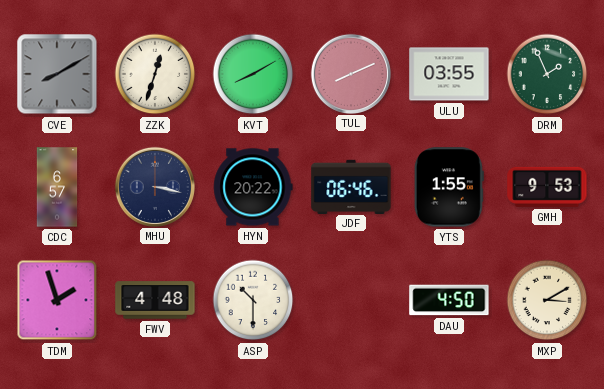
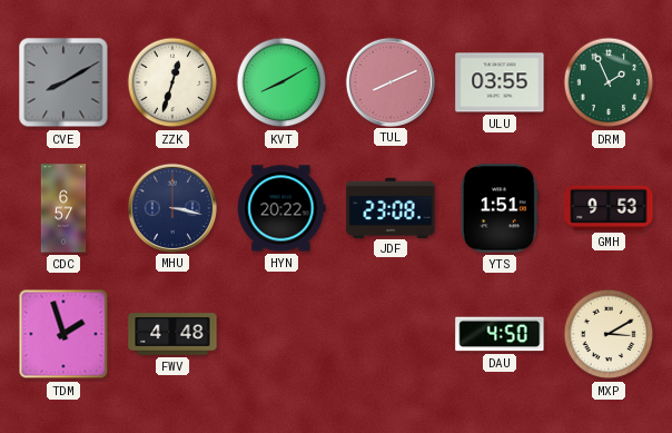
JDF: 06:46 -> 23:08
YTS: 1:55 -> 1:51
ASP: 10:30 -> none
